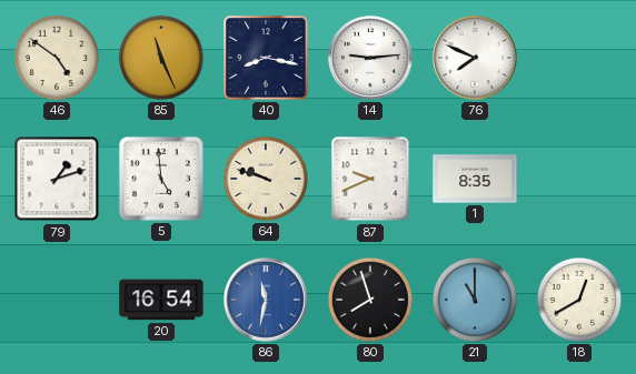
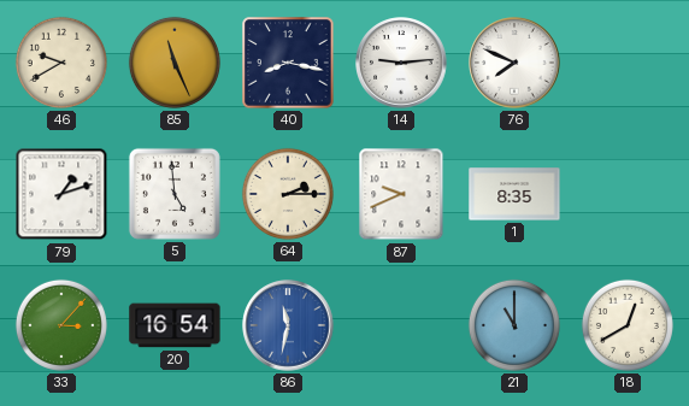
46: 4:51 -> 9:40
64: 9:48 -> 2:15
33: none -> 3:07
80: 7:57 -> none
